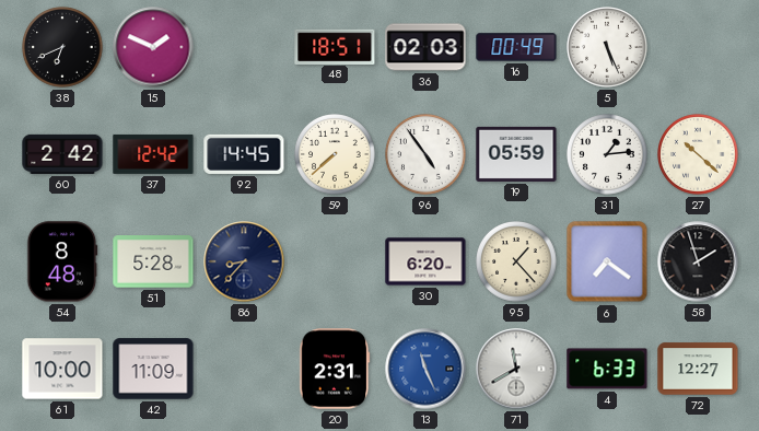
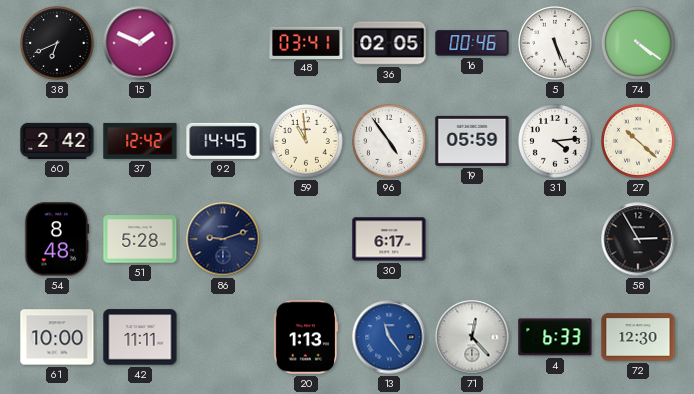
48: 18:51 -> 03:41
36: 02:03 -> 02:05
16: 00:49 -> 00:46
74: none -> 4:21
59: 7:38 -> 10:59
31: 1:14 -> 4:14
86: 8:37 -> 9:12
30: 6:20 -> 6:17
95: 1:23 -> none
6: 7:21 -> none
58: 1:57 -> 2:55
42: 11:09 -> 11:11
20: 2:31 -> 1:13
13: 11:26 -> 11:24
71: 11:40 -> 12:23
72: 12:27 -> 12:30
